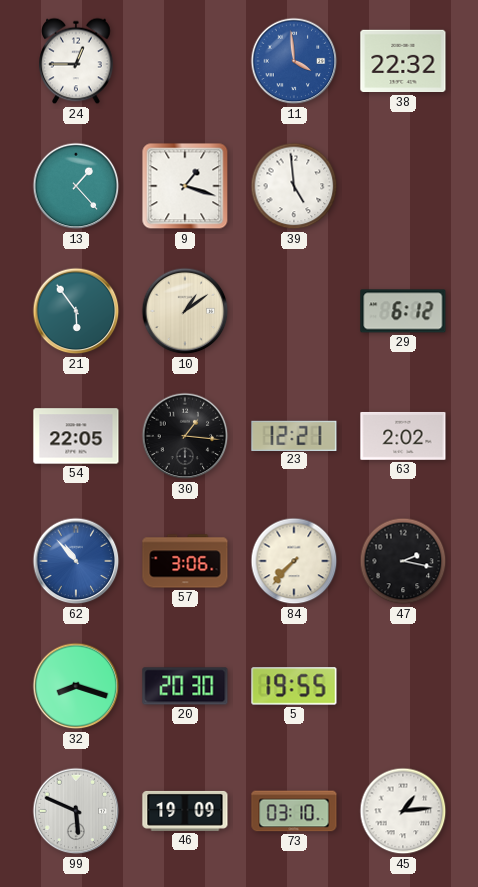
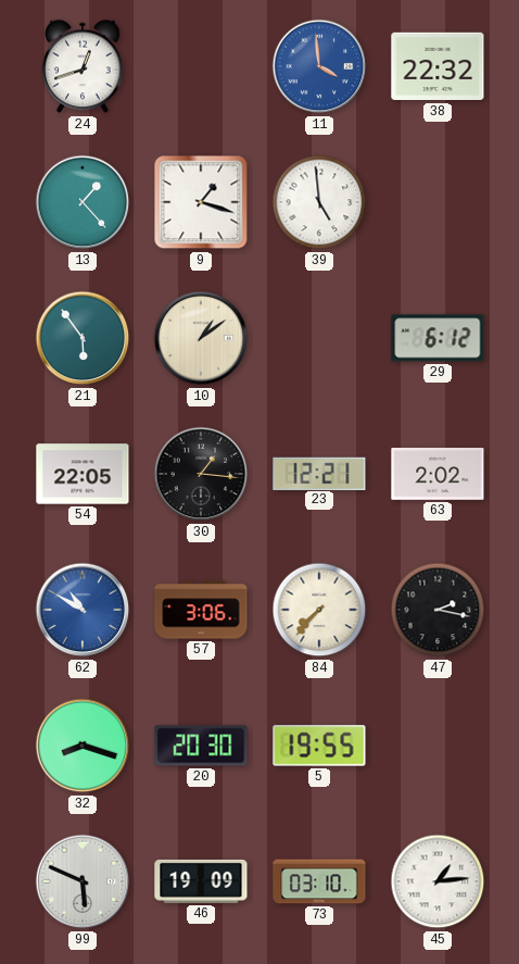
24: 12:45 -> 12:42
62: 10:53 -> 10:50
